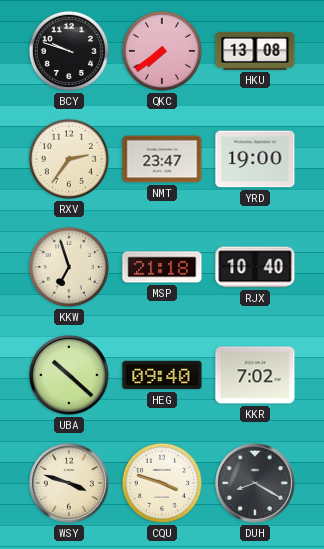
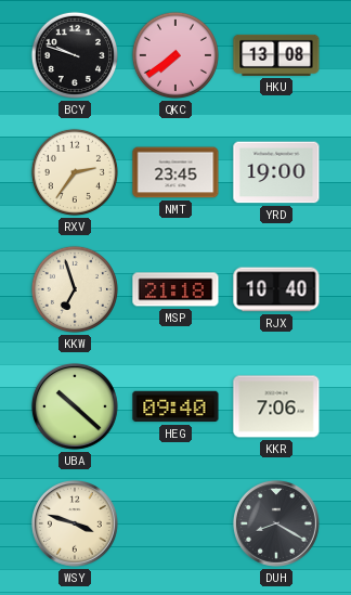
NMT: 23:47 -> 23:45
KKR: 7:02 -> 7:06
CQU: 3:48 -> none
